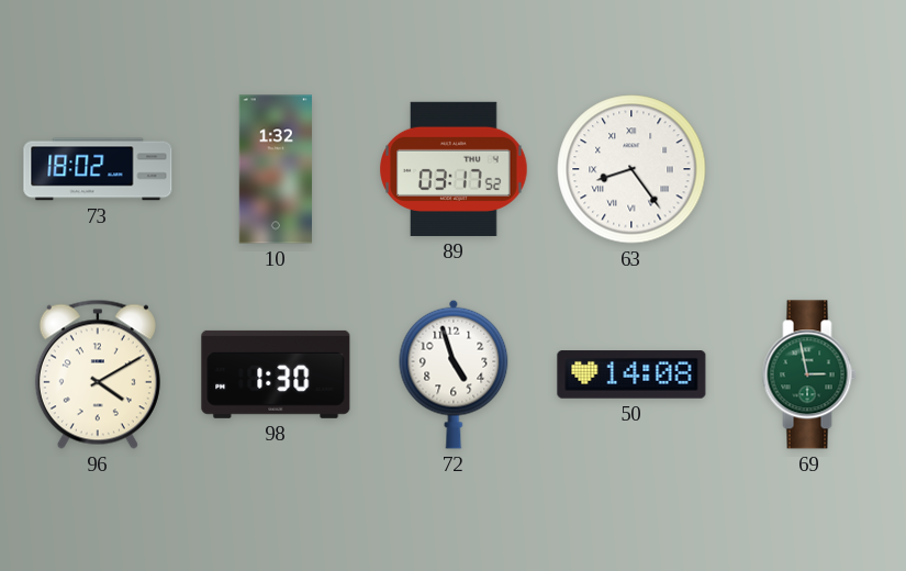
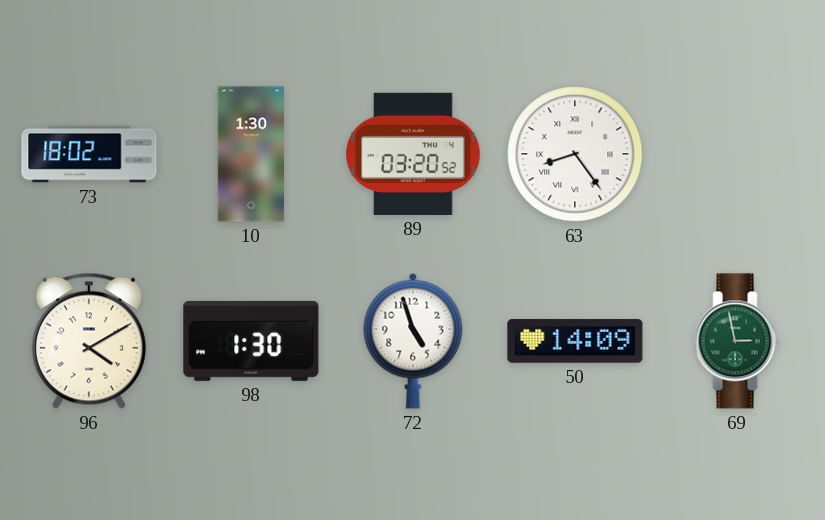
10: 1:32 -> 1:30
89: 03:17 -> 03:20
50: 14:08 -> 14:09
